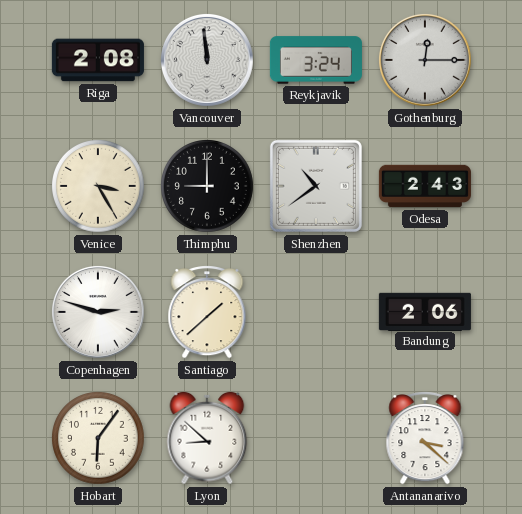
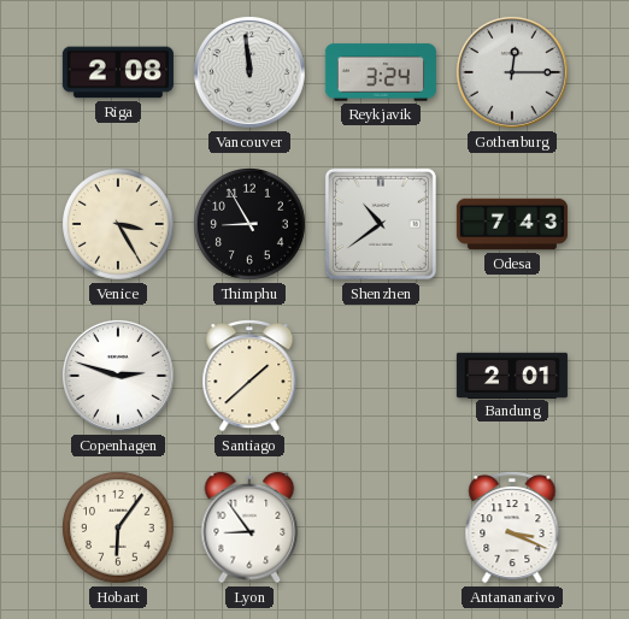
Thimphu: 9:00 -> 8:55
Odesa: 2:43 -> 7:43
Bandung: 2:06 -> 2:01
Lyon: 8:52 -> 8:54
Antananarivo: 3:22 -> 3:19
